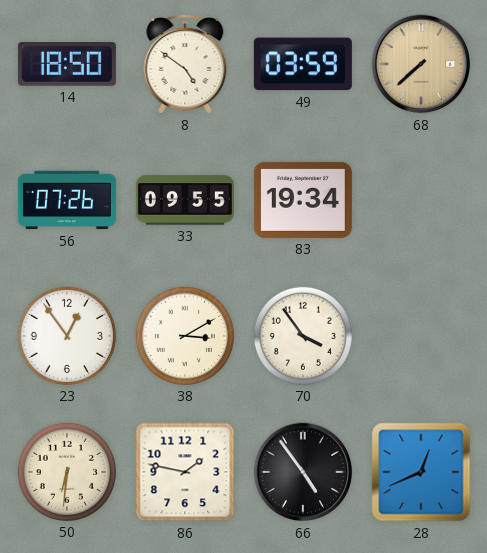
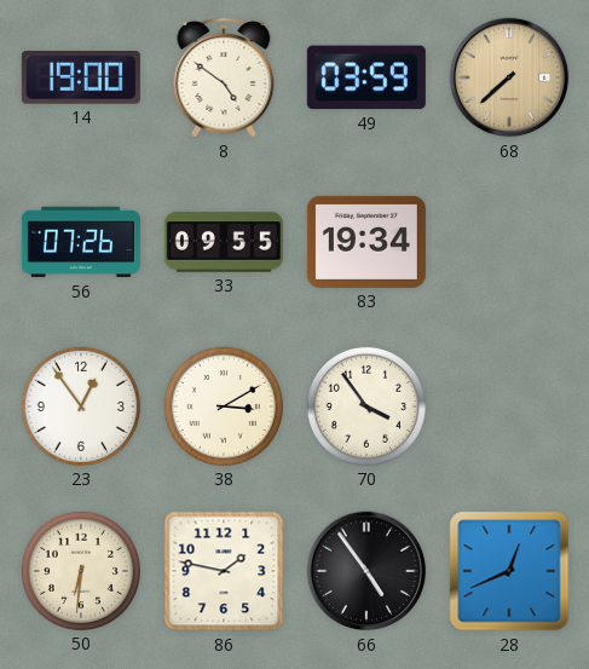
14: 18:50 -> 19:00
